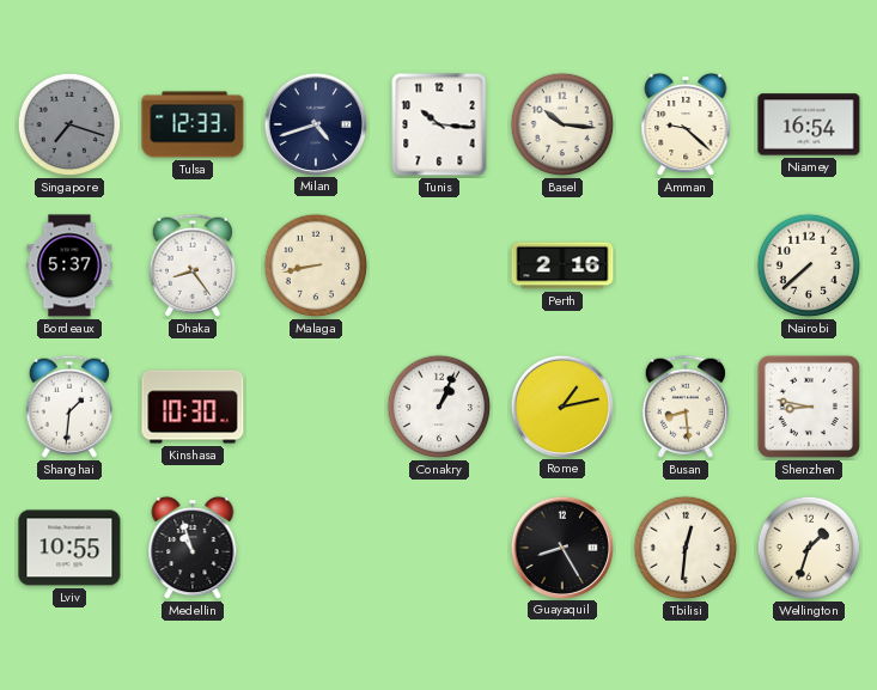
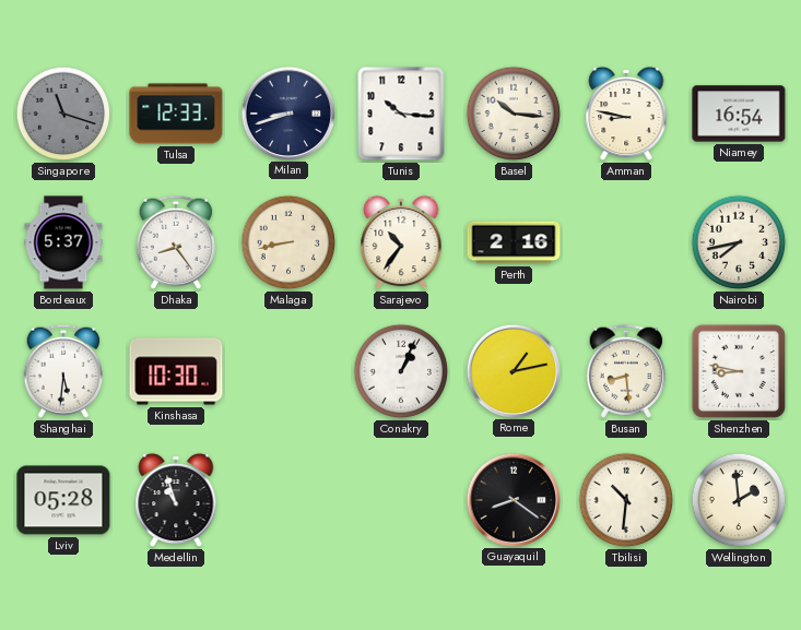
Singapore: 7:18 -> 11:18
Milan: 4:42 -> 8:42
Amman: 9:22 -> 8:47
Sarajevo: none -> 10:36
Nairobi: 7:38 -> 7:43
Shanghai: 1:31 -> 5:31
Lviv: 10:55 -> 05:28
Guayaquil: 8:25 -> 8:21
Tbilisi: 12:31 -> 10:31
Wellington: 1:33 -> 1:59
